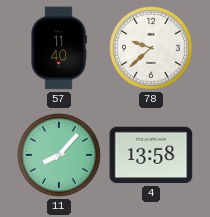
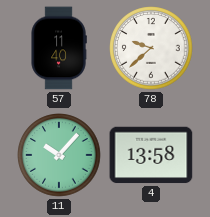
11: 8:07 -> 10:07
